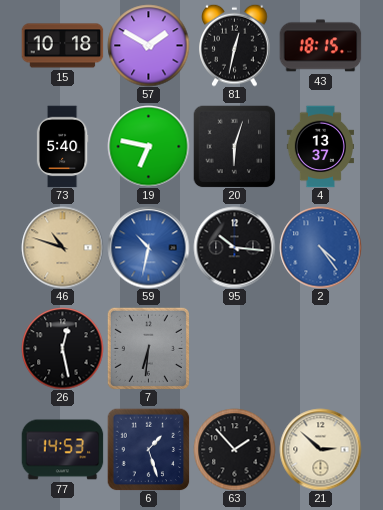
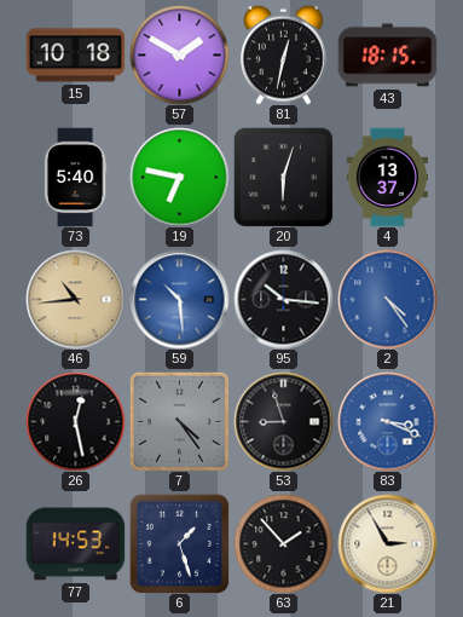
46: 10:48 -> 10:44
59: 10:32 -> 10:29
7: 6:31 -> 4:24
53: none -> 8:57
83: none -> 3:19
21: 2:52 -> 2:55
